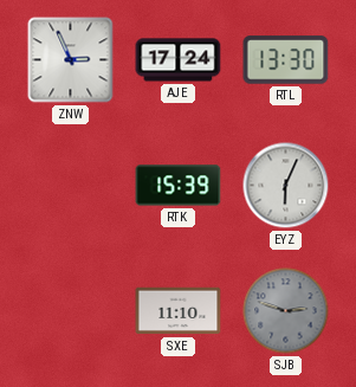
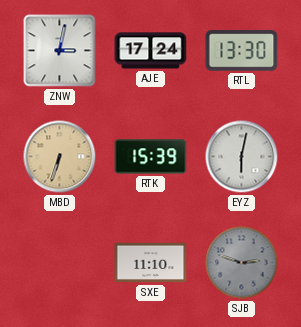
ZNW: 2:56 -> 3:02
MBD: none -> 6:33
EYZ: 6:04 -> 6:02
